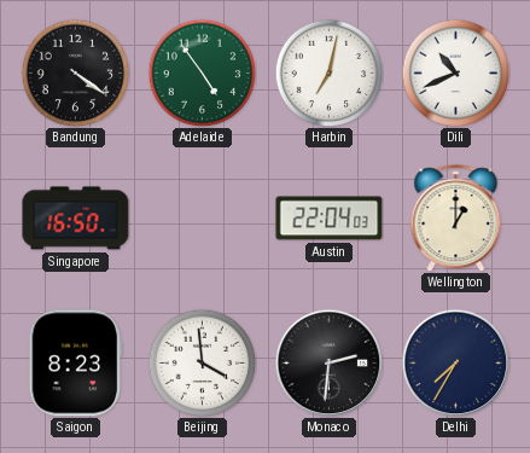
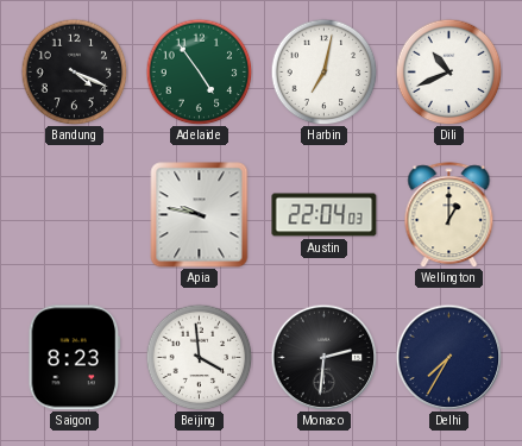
Bandung: 4:21 -> 4:19
Singapore: 16:50 -> none
Apia: none -> 9:47
